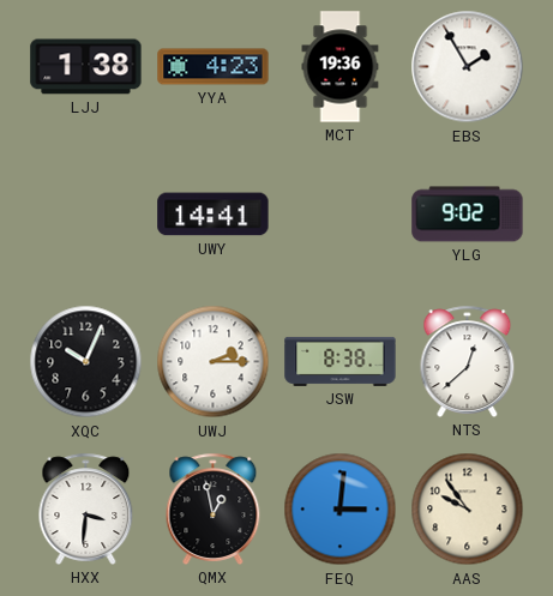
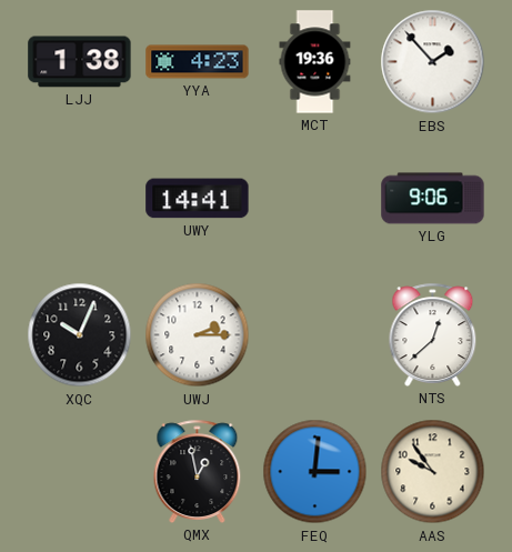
EBS: 1:55 -> 1:53
YLG: 9:02 -> 9:06
JSW: 8:38 -> none
HXX: 3:31 -> none
